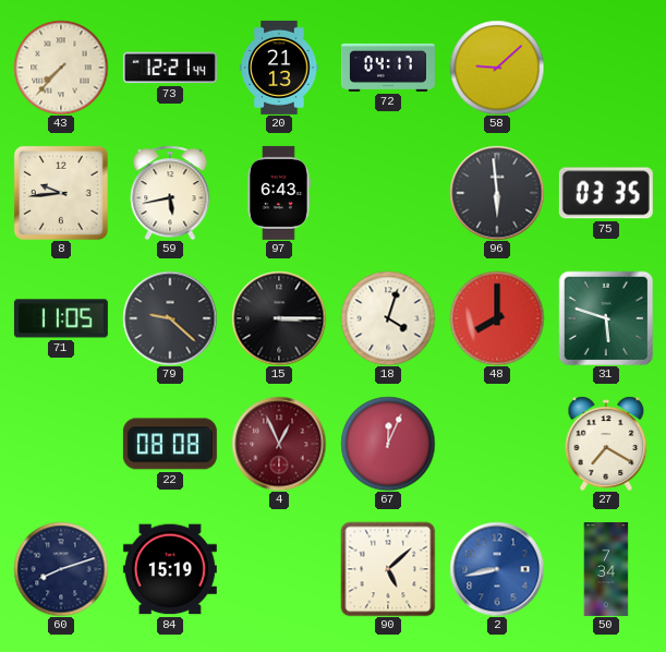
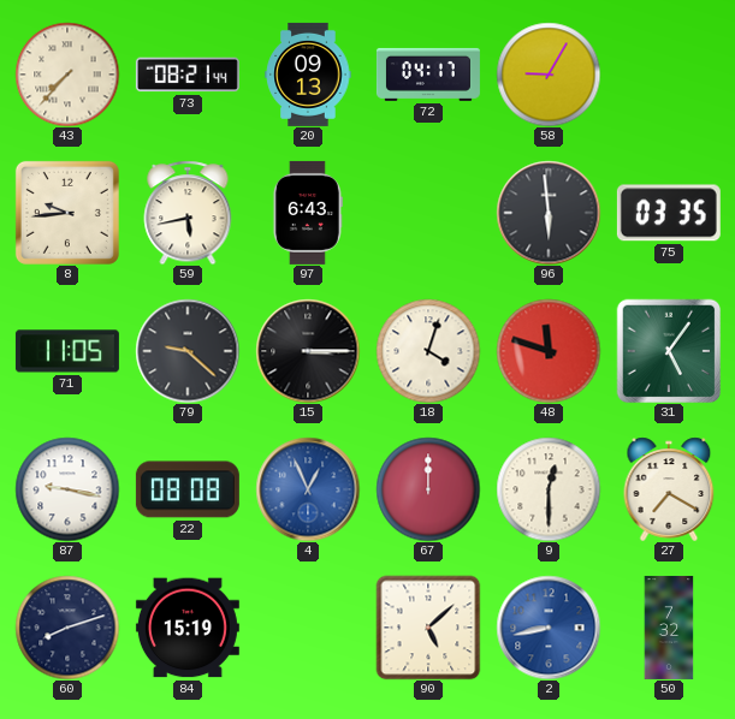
73: 12:21 -> 08:21
20: 21:13 -> 09:13
58: 9:08 -> 9:05
48: 8:00 -> 11:48
31: 5:48 -> 5:06
87: none -> 9:17
4 dial: burgundy -> blue
67: 12:04 -> 12:00
9: none -> 12:30
50: 7:34 -> 7:32
